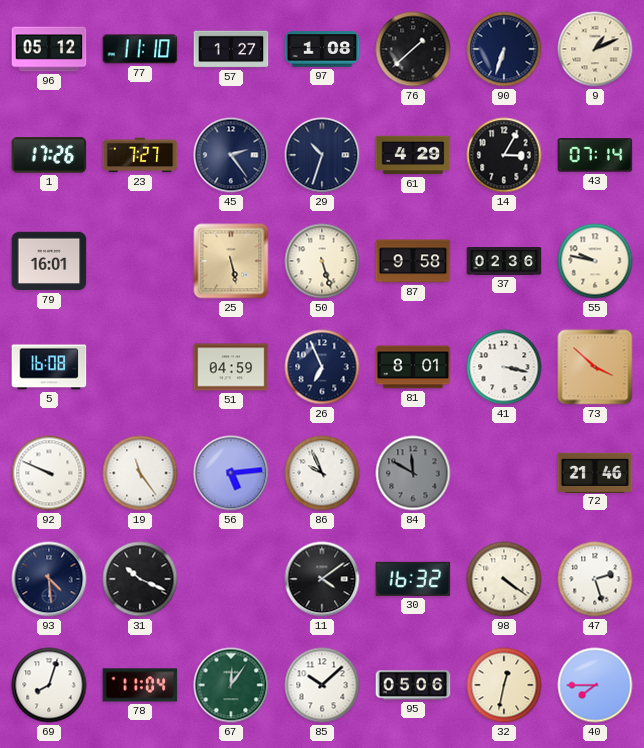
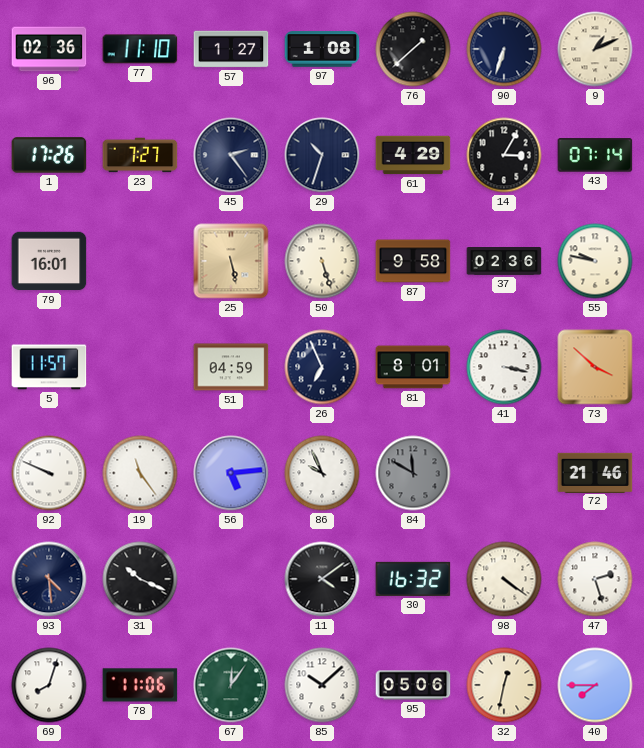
96: 05:12 -> 02:36
5: 16:08 -> 11:57
78: 11:04 -> 11:06
